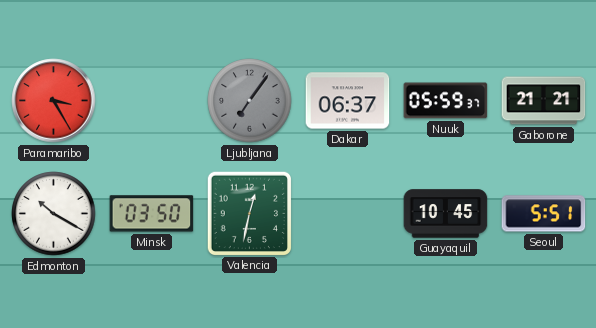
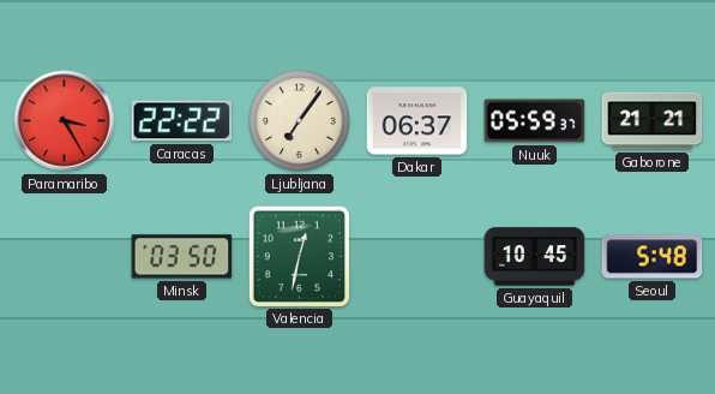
Caracas: none -> 22:22
Ljubljana dial: grey -> cream
Edmonton: 10:20 -> none
Seoul: 5:51 -> 5:48
